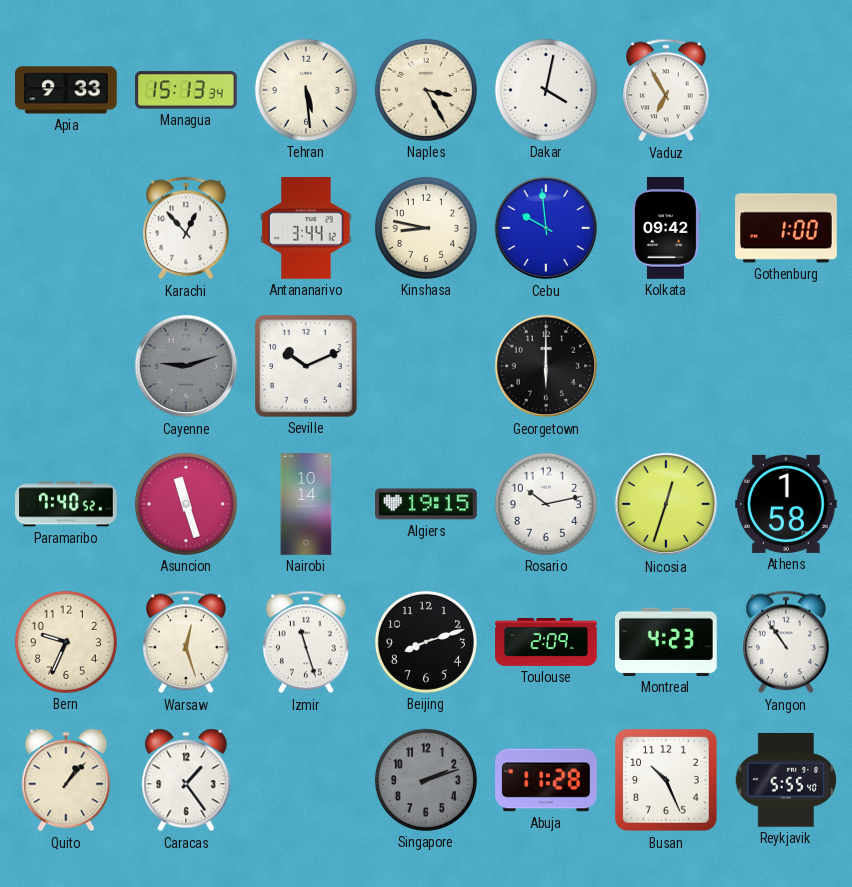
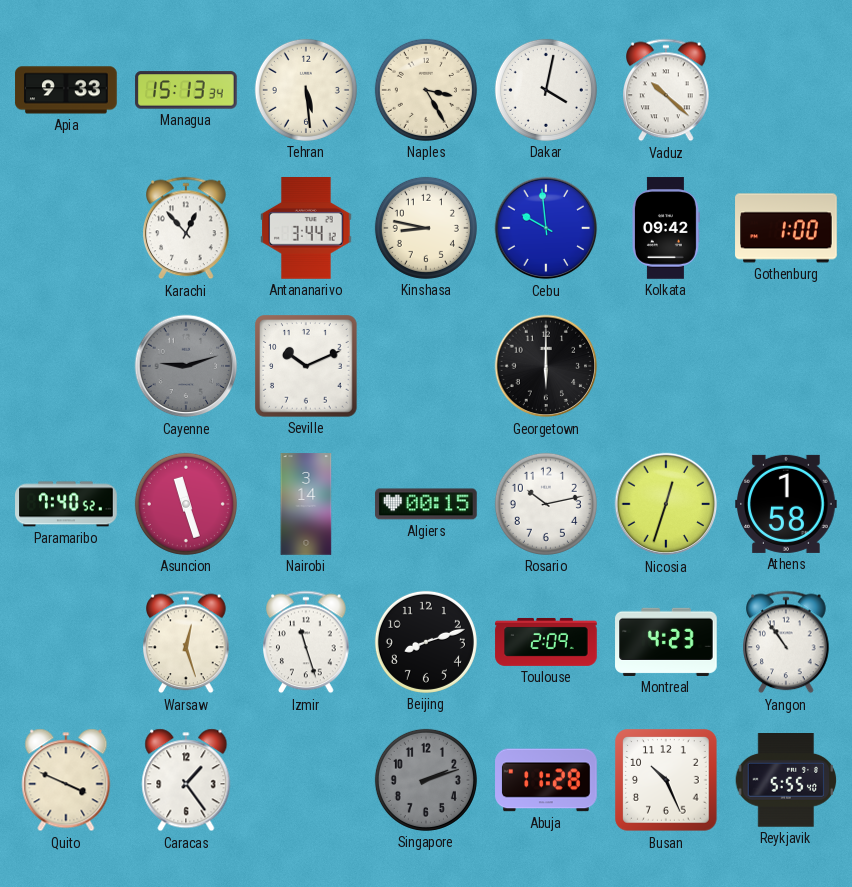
Vaduz: 6:55 -> 10:22
Nairobi: 10:14 -> 3:14
Algiers: 19:15 -> 00:15
Bern: 9:34 -> none
Quito: 1:07 -> 3:49
